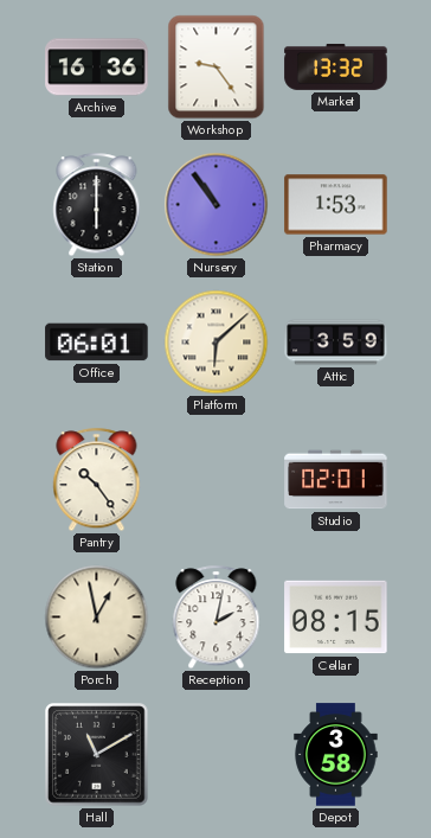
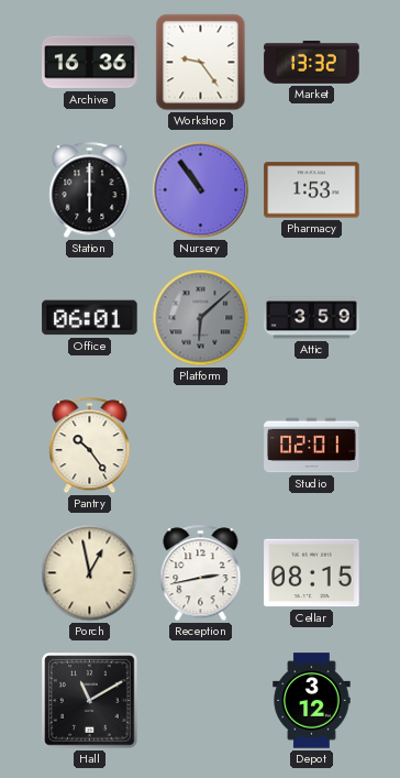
Platform dial: cream -> grey
Reception: 2:02 -> 2:43
Depot: 3:58 -> 3:12
